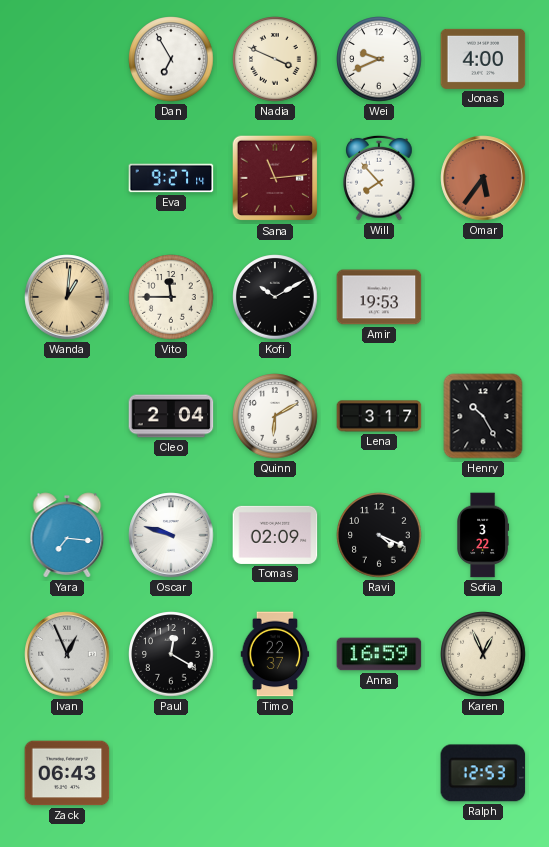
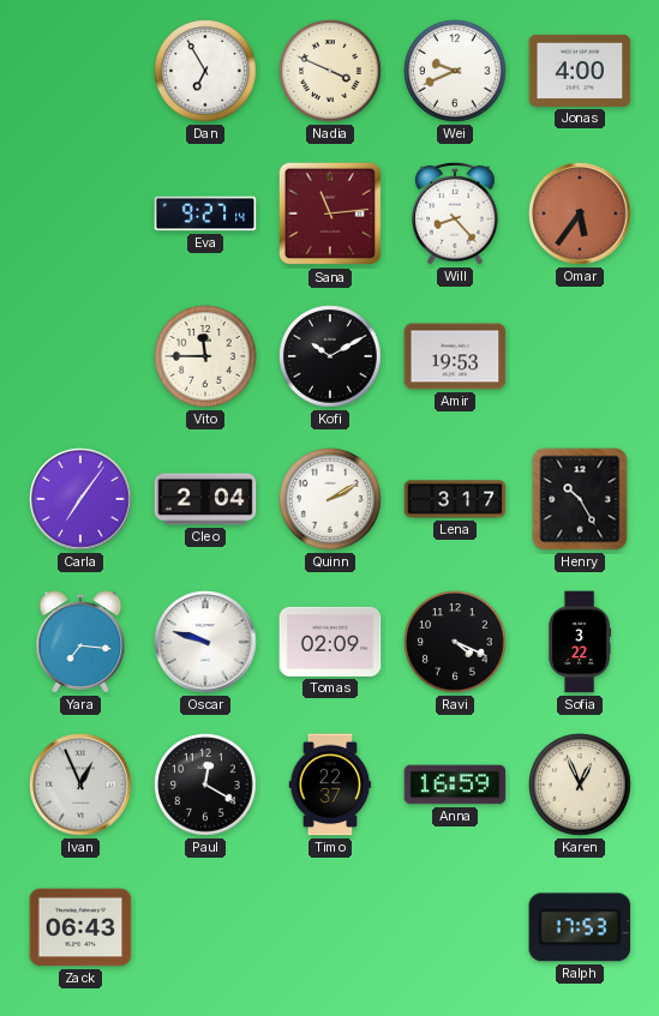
Will: 7:53 -> 8:23
Wanda: 1:01 -> none
Carla: none -> 7:06
Quinn: 6:10 -> 2:10
Ralph: 12:53 -> 17:53
